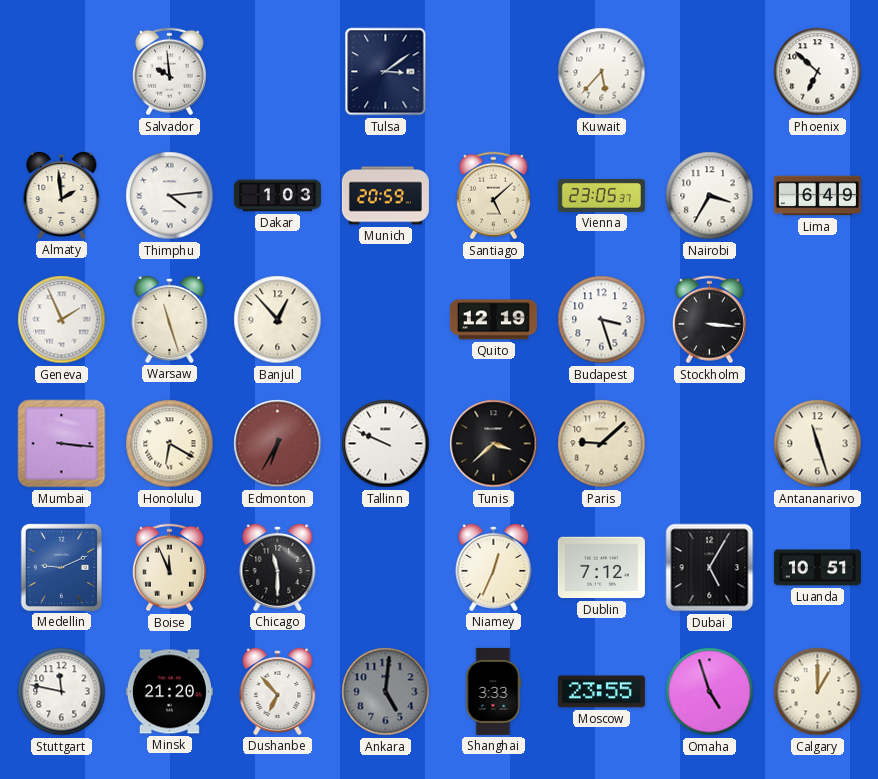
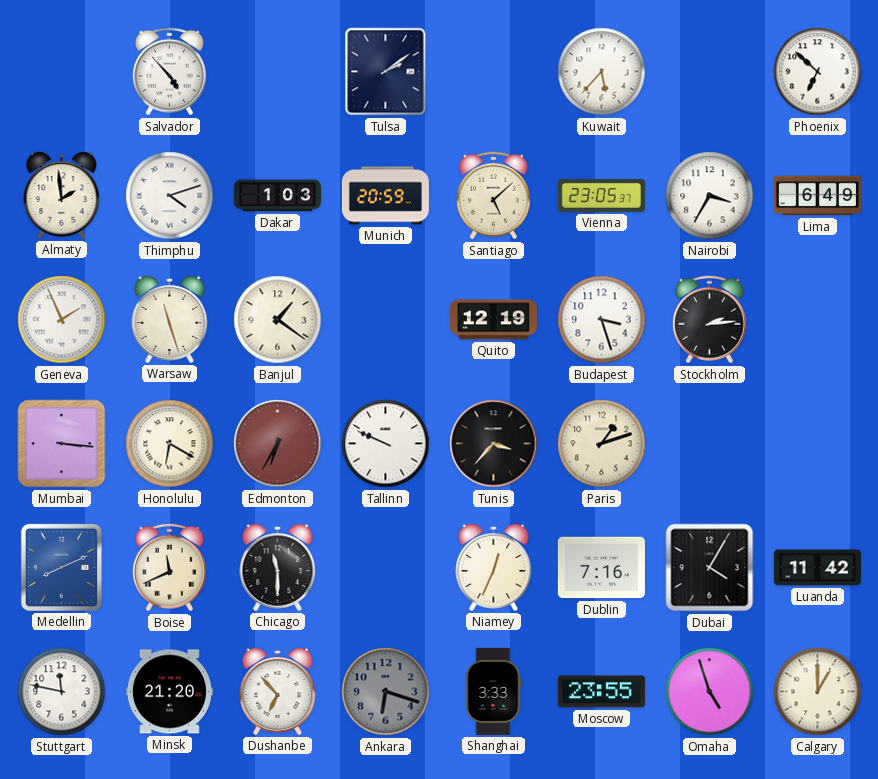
Salvador: 9:59 -> 4:53
Tulsa: 3:09 -> 2:09
Thimphu: 4:14 -> 4:12
Banjul: 12:53 -> 1:21
Stockholm: 3:16 -> 2:14
Tunis: 3:38 -> 3:37
Paris: 9:08 -> 1:12
Antananarivo: 11:27 -> none
Medellin: 9:11 -> 8:11
Boise: 11:56 -> 11:41
Dublin: 7:12 -> 7:16
Dubai: 5:05 -> 4:05
Luanda: 10:51 -> 11:42
Ankara: 5:01 -> 6:18
